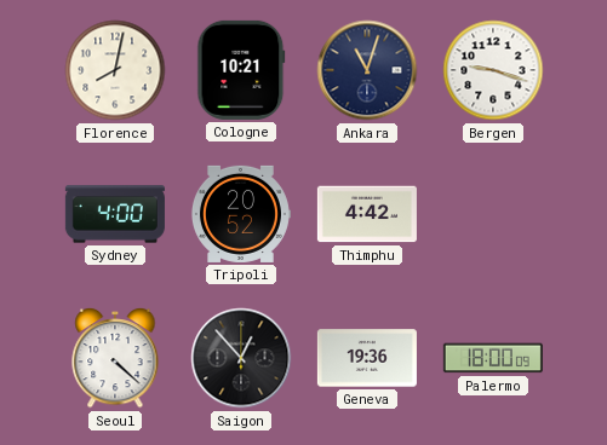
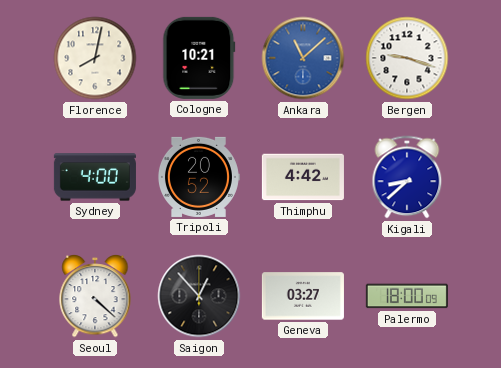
Ankara: 11:03 -> 11:08
Ankara dial: navy -> blue
Kigali: none -> 8:38
Geneva: 19:36 -> 03:27
